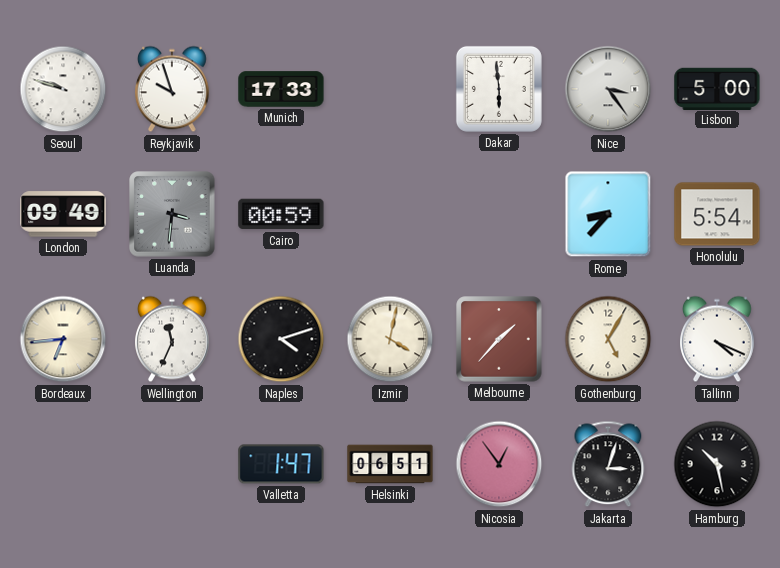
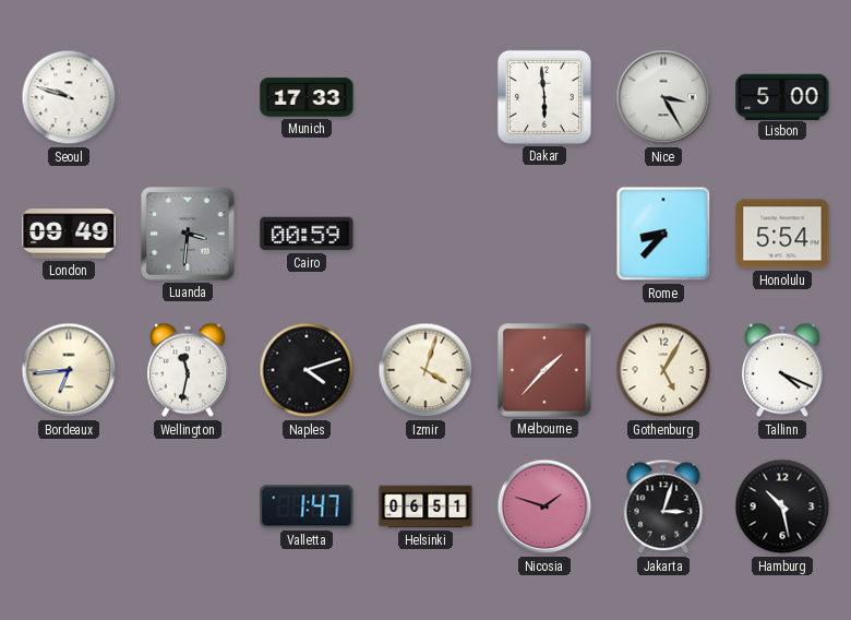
Reykjavik: 9:57 -> none
Nice: 3:24 -> 3:25
Wellington: 11:34 -> 11:32
Izmir: 4:02 -> 4:03
Nicosia: 12:54 -> 1:48
